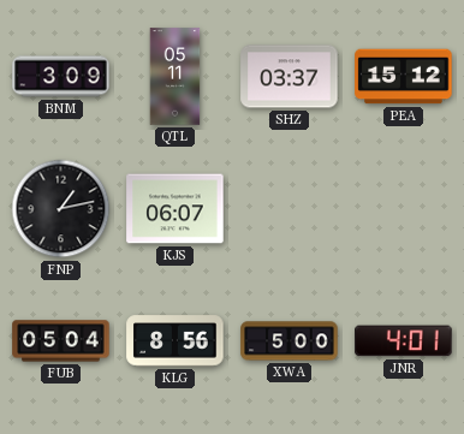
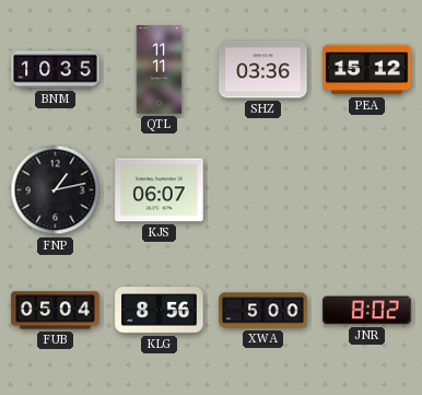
BNM: 3:09 -> 10:35
QTL: 05:11 -> 11:11
SHZ: 03:37 -> 03:36
JNR: 4:01 -> 8:02
